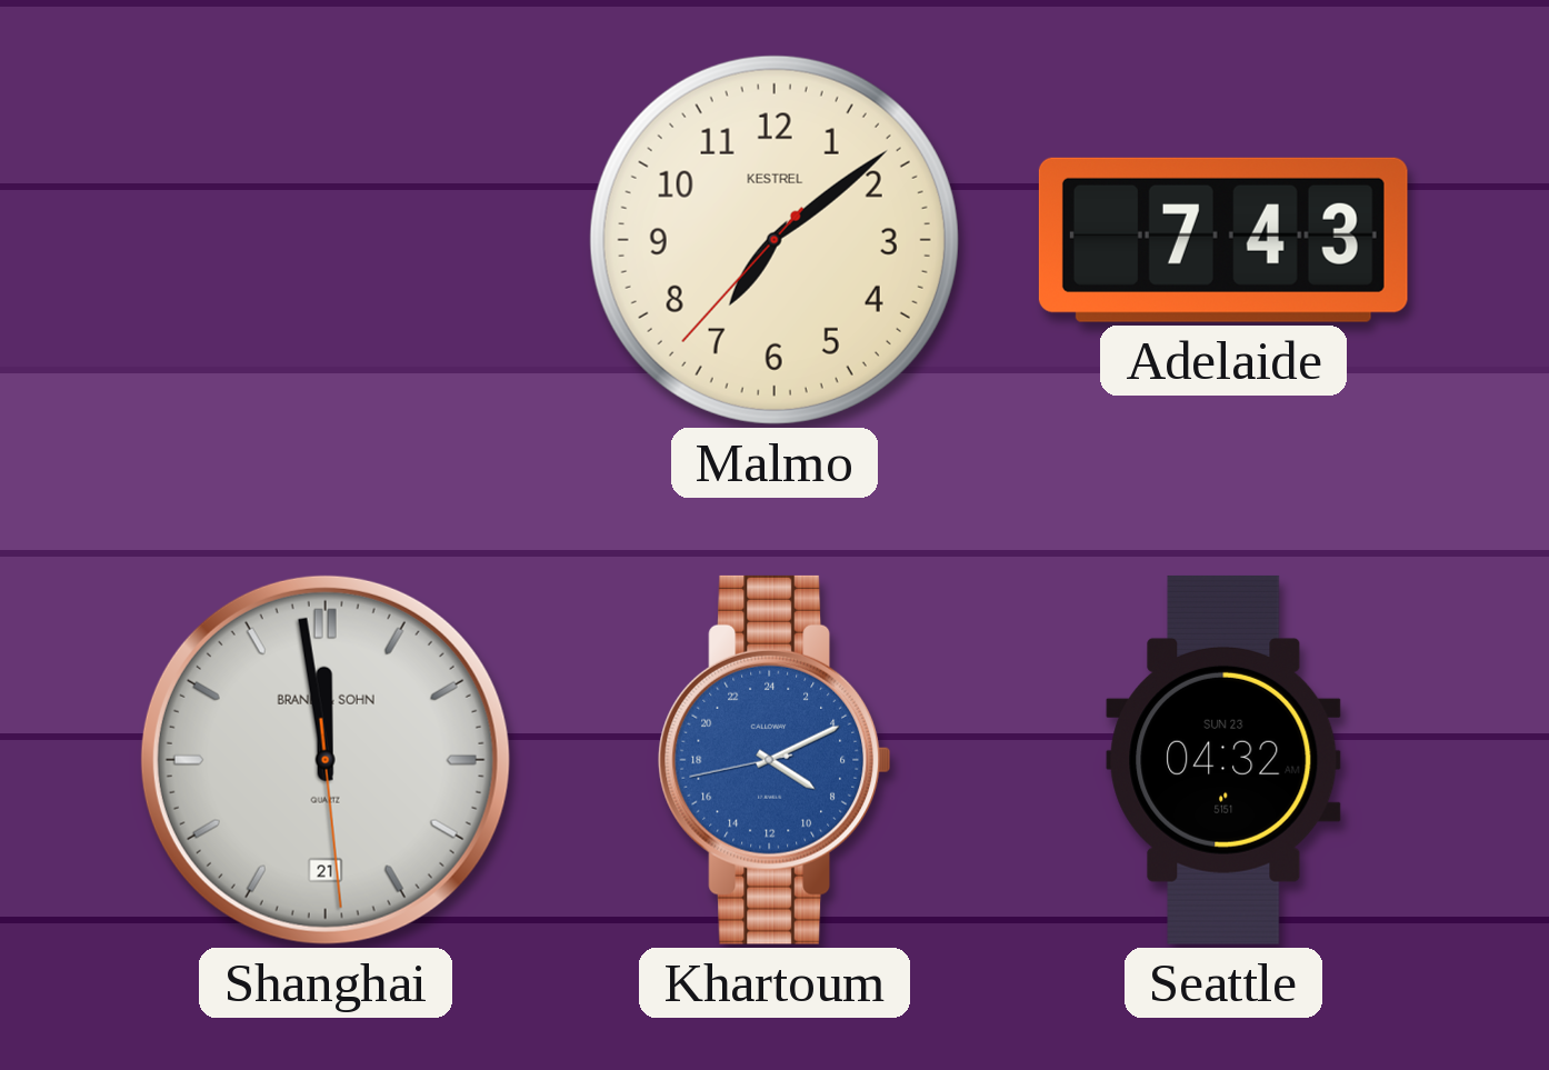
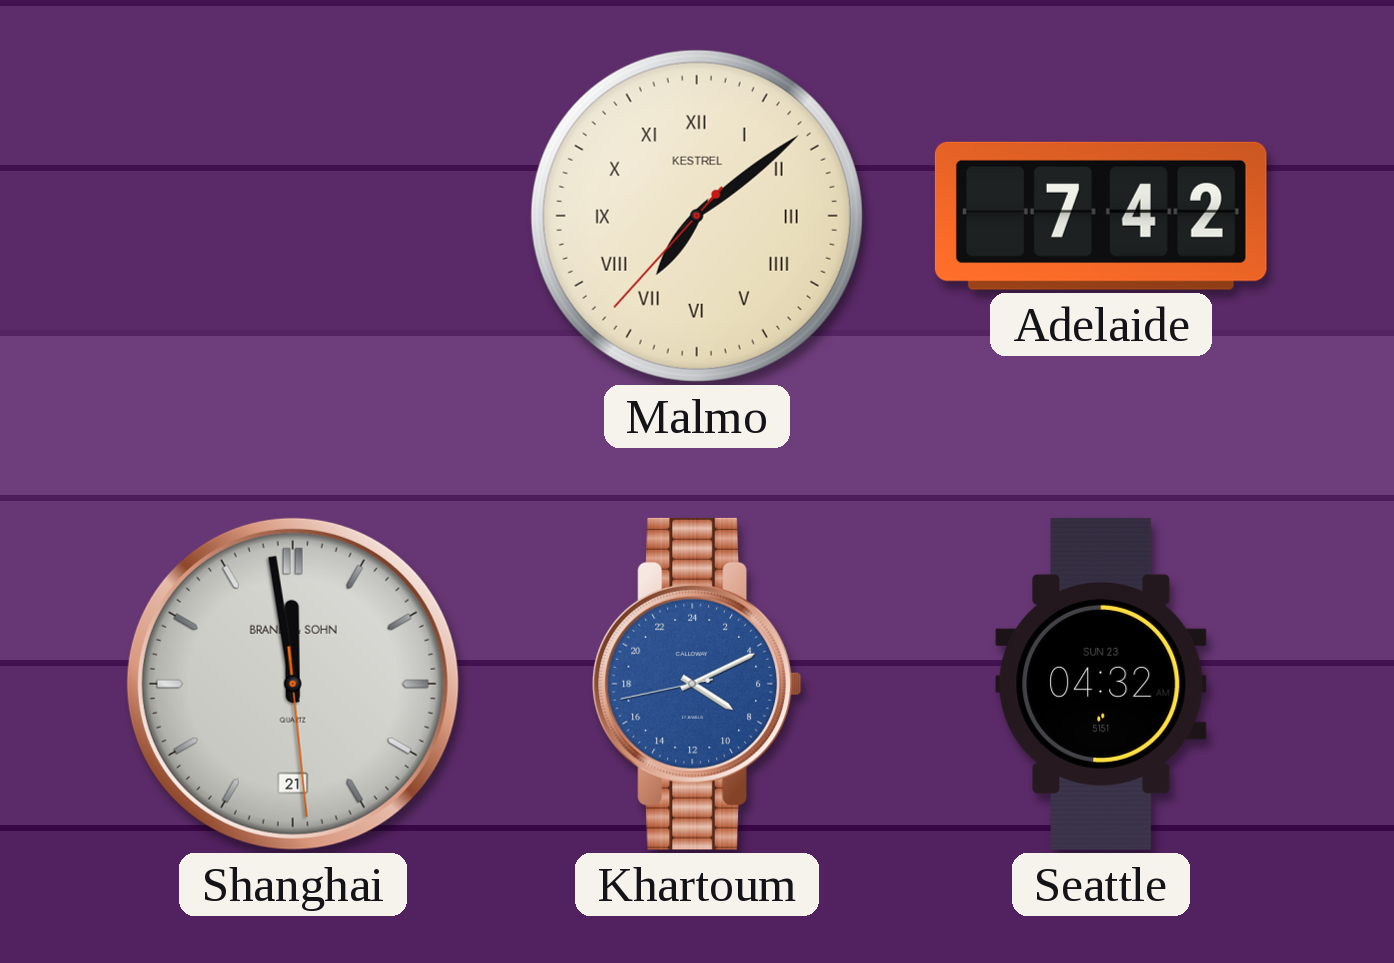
Malmo numerals: Arabic -> Roman
Adelaide: 7:43 -> 7:42
